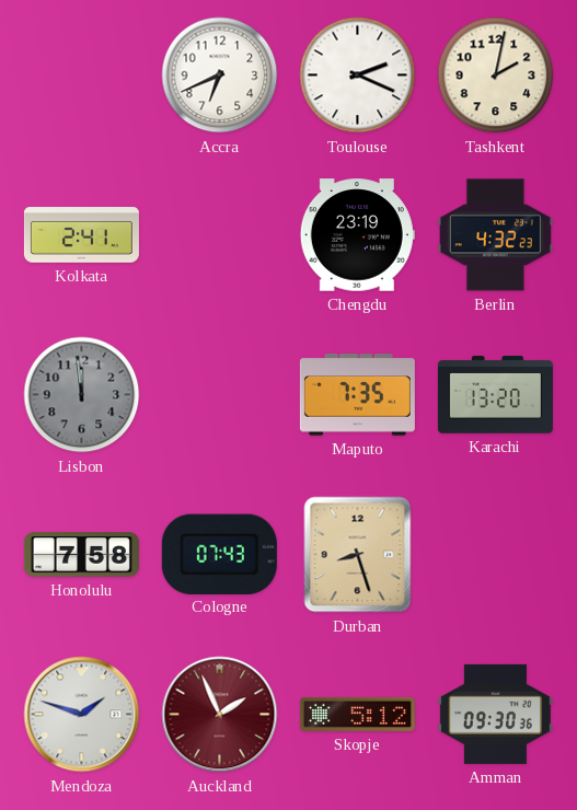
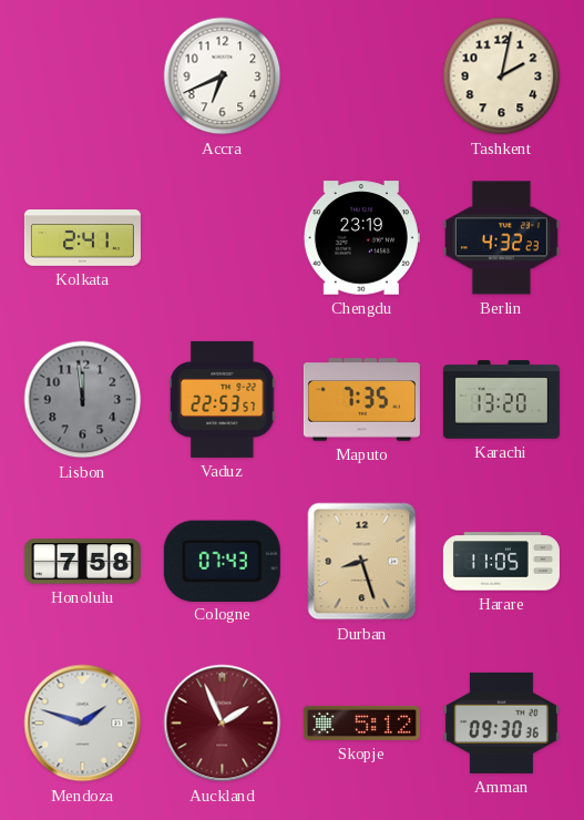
Toulouse: 2:19 -> none
Vaduz: none -> 22:53
Harare: none -> 11:05
